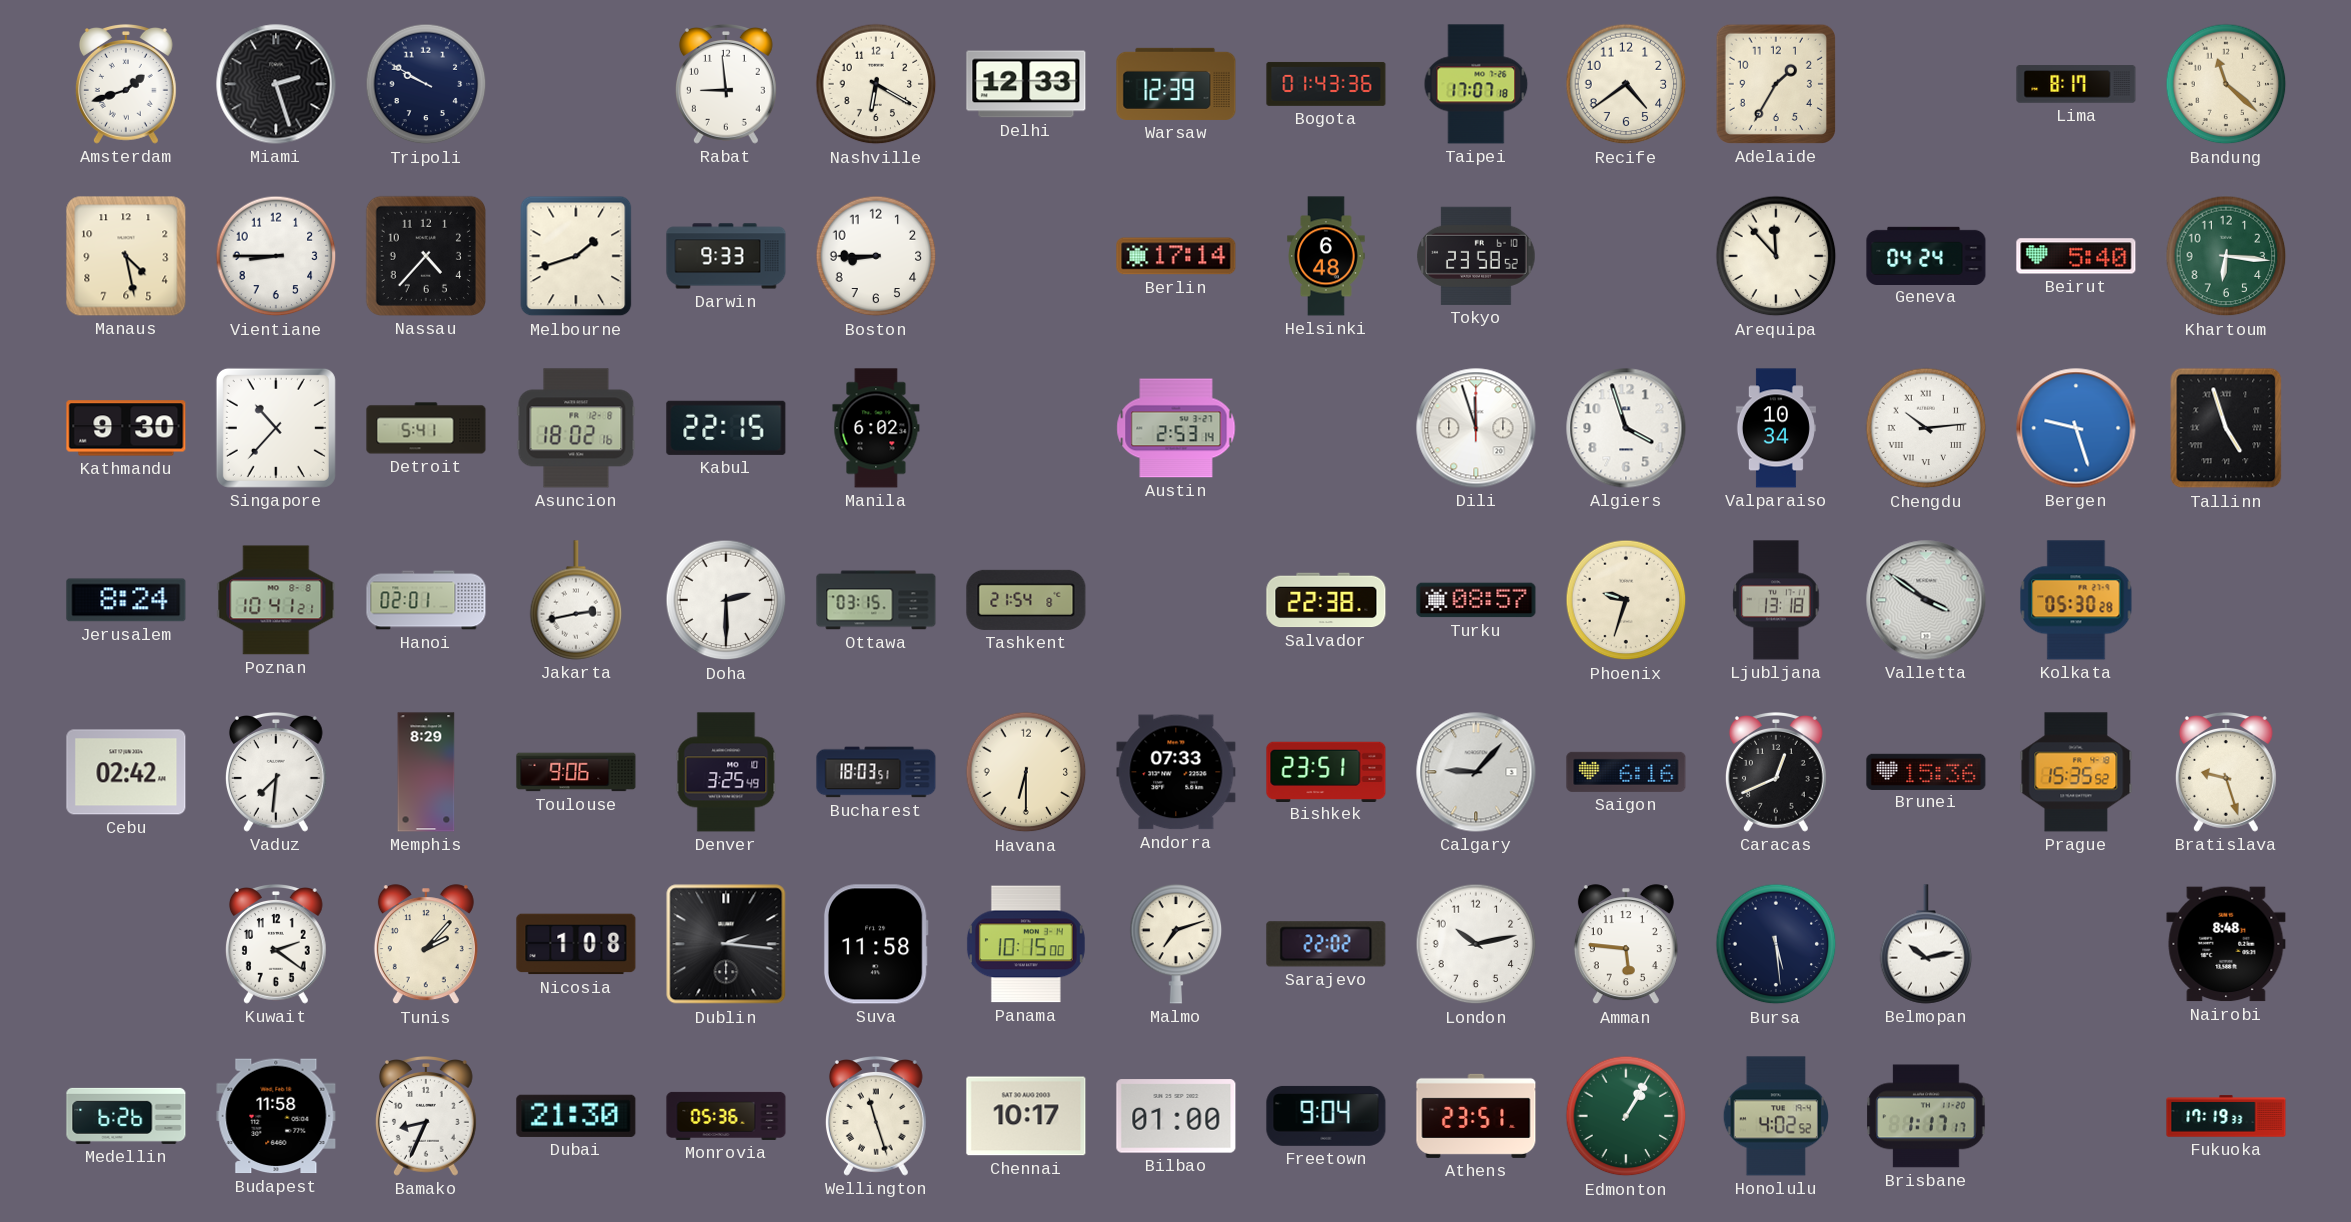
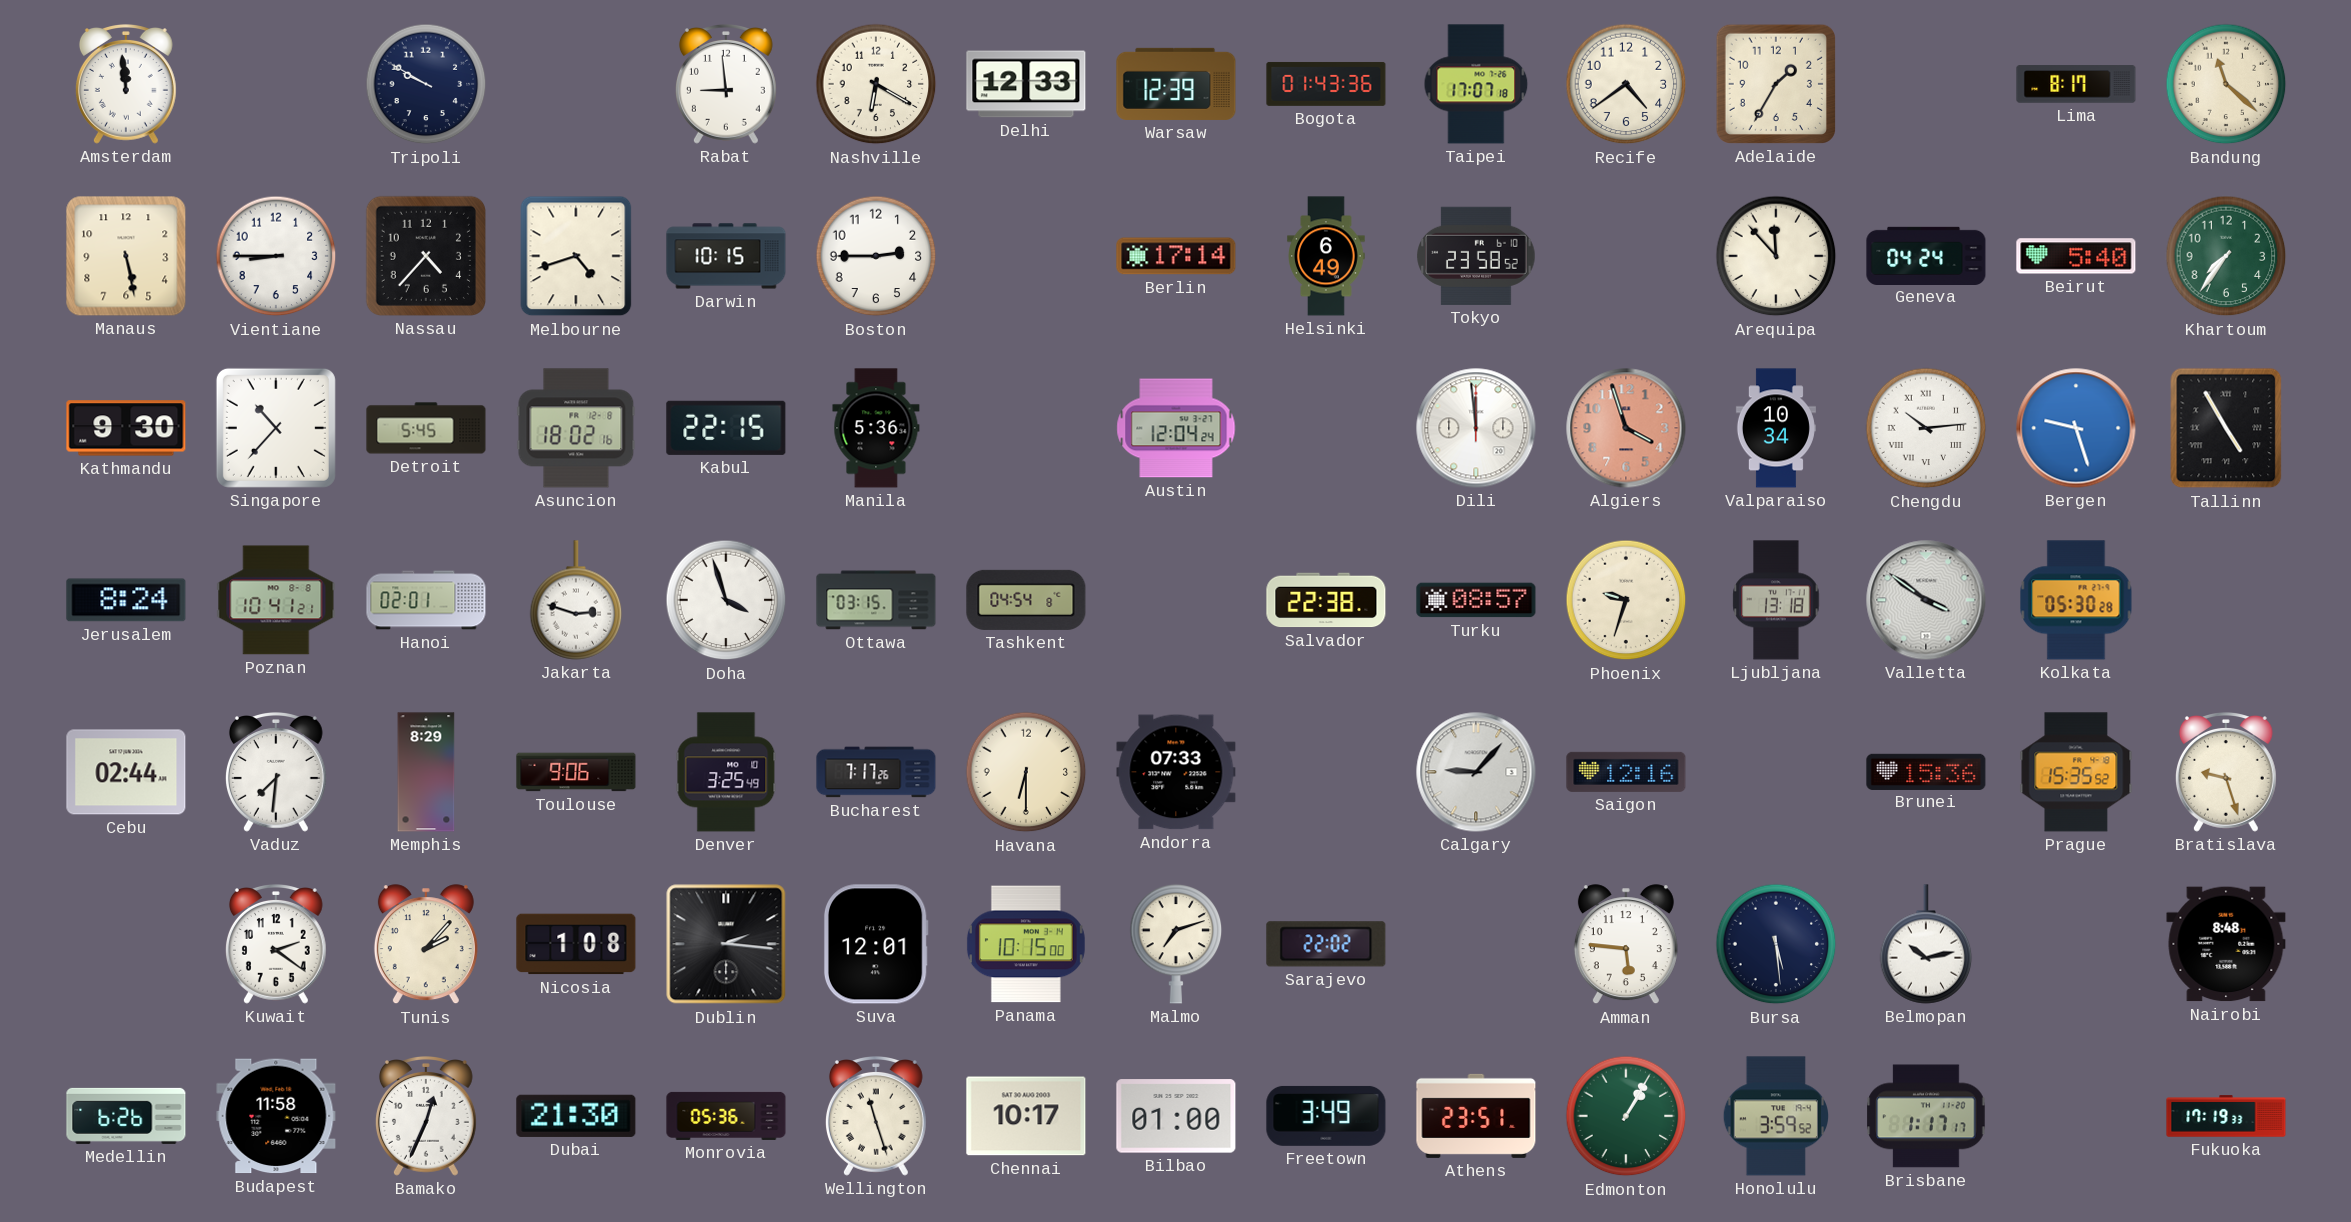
Amsterdam: 1:42 -> 11:59
Miami: 2:27 -> none
Manaus: 4:28 -> 5:28
Melbourne: 1:42 -> 4:42
Darwin: 9:33 -> 10:15
Boston: 8:45 -> 2:45
Helsinki: 6:48 -> 6:49
Khartoum: 6:16 -> 7:36
Detroit: 5:41 -> 5:45
Manila: 6:02 -> 5:36
Austin: 2:53 -> 12:04
Dili: 11:57 -> 11:59
Algiers dial: white -> salmon
Tallinn: 4:57 -> 4:55
Jakarta: 2:43 -> 2:48
Doha: 2:30 -> 3:57
Tashkent: 21:54 -> 04:54
Cebu: 02:42 -> 02:44
Bucharest: 18:03 -> 7:17
Bishkek: 23:51 -> none
Saigon: 6:16 -> 12:16
Caracas: 12:41 -> none
Suva: 11:58 -> 12:01
London: 10:13 -> none
Bamako: 8:34 -> 12:34
Freetown: 9:04 -> 3:49
Honolulu: 4:02 -> 3:59
